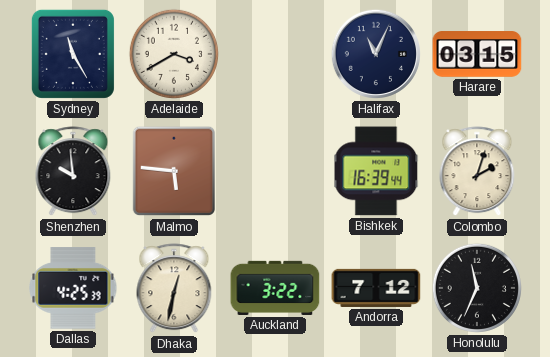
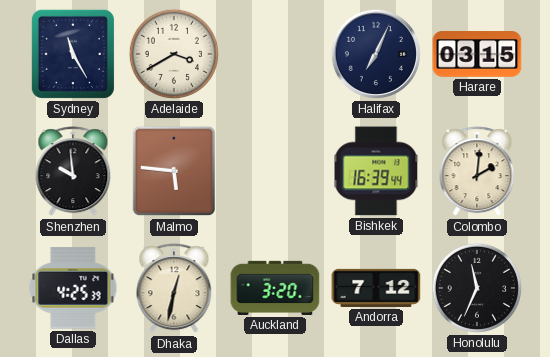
Halifax: 11:04 -> 7:04
Colombo: 2:03 -> 2:01
Auckland: 3:22 -> 3:20
